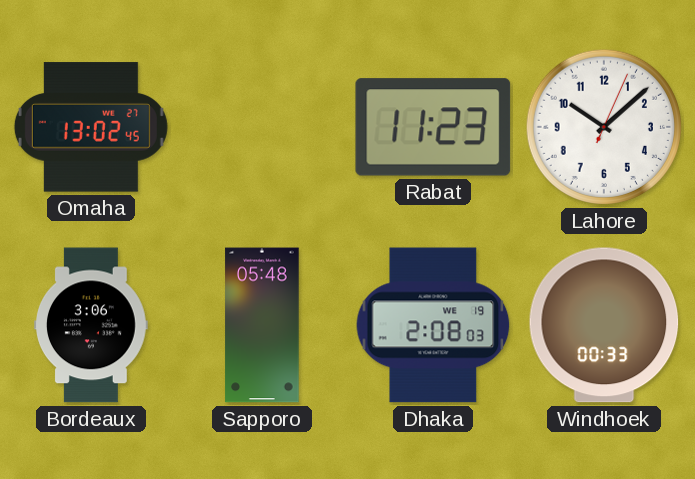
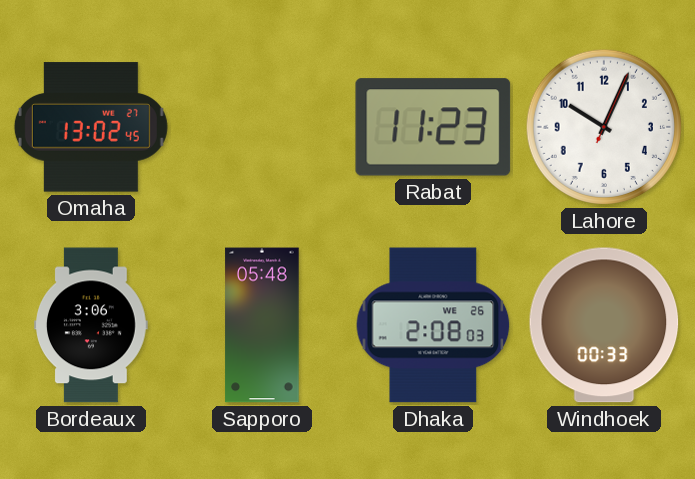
Lahore: 10:08 -> 10:04
Dhaka date: WE 19 -> WE 26
